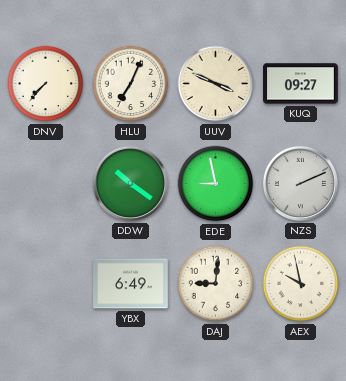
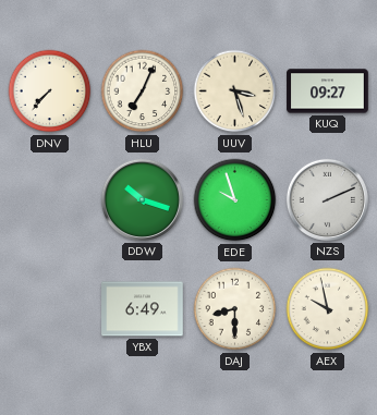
UUV: 3:49 -> 3:27
DDW: 10:21 -> 10:18
EDE: 8:58 -> 9:57
DAJ: 9:01 -> 8:30
